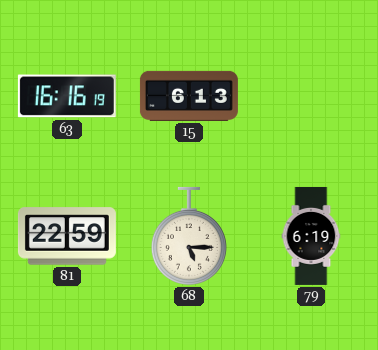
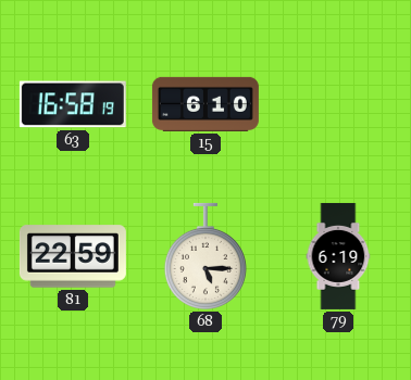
63: 16:16 -> 16:58
15: 6:13 -> 6:10
